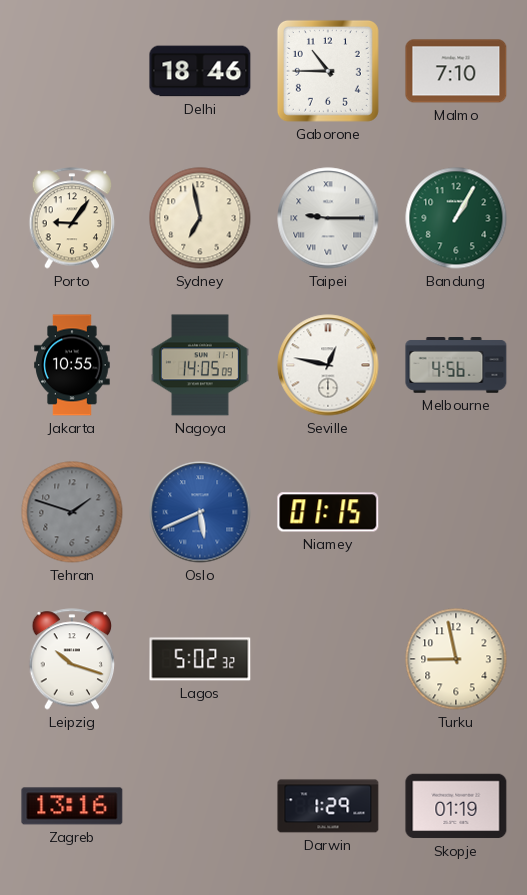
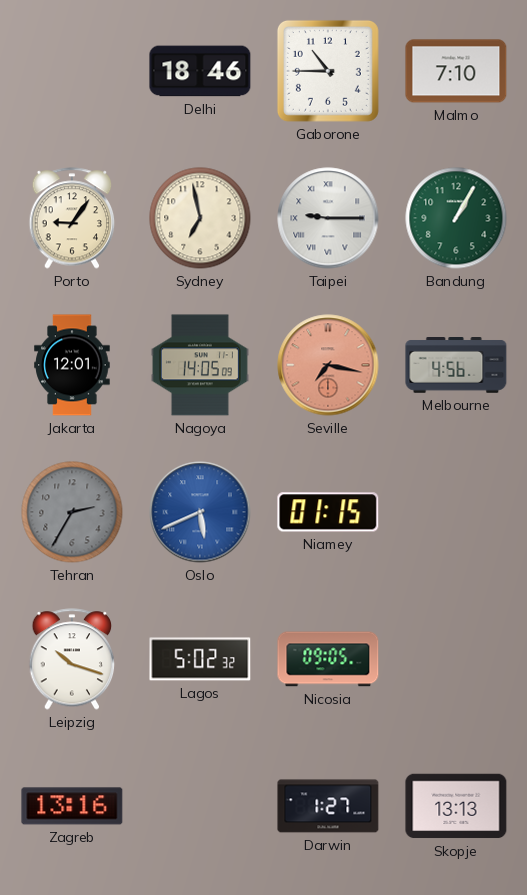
Jakarta: 10:55 -> 12:01
Seville: 12:47 -> 7:17
Seville dial: white -> salmon
Tehran: 1:48 -> 2:35
Nicosia: none -> 09:05
Turku: 8:58 -> none
Darwin: 1:29 -> 1:27
Skopje: 01:19 -> 13:13
